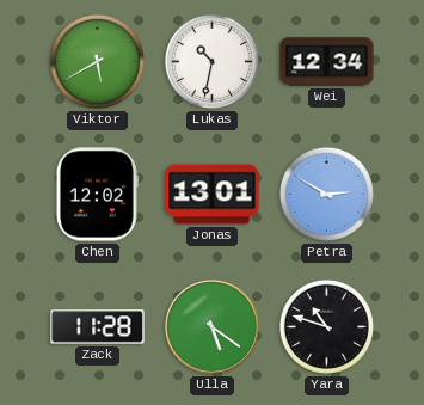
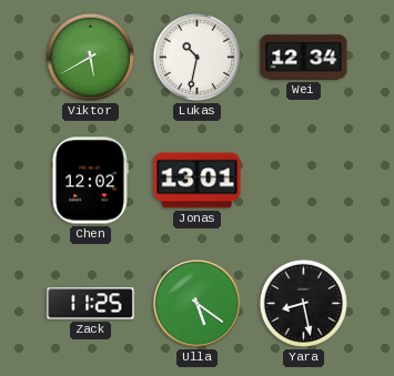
Petra: 2:50 -> none
Zack: 11:28 -> 11:25
Yara: 10:48 -> 8:28
